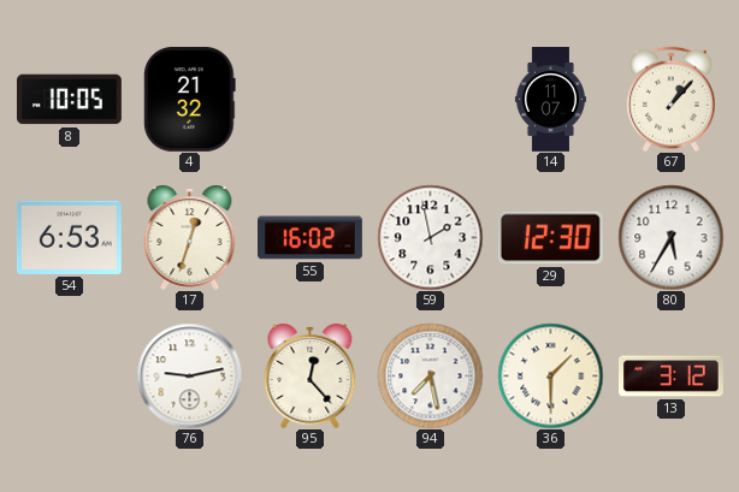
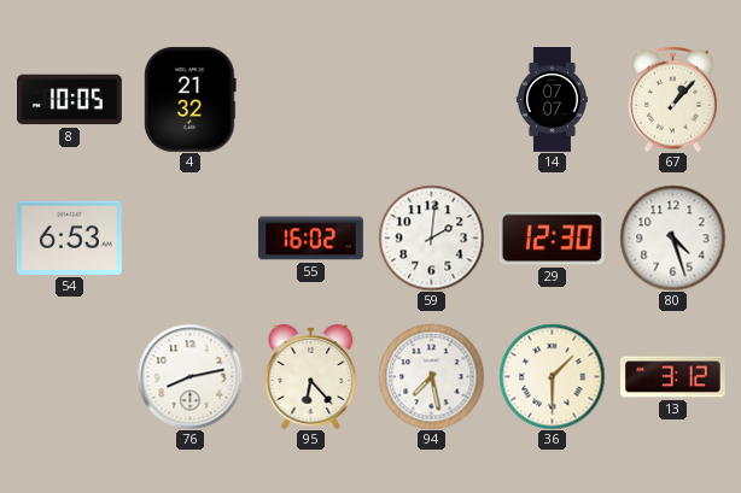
14: 11:07 -> 07:07
17: 12:33 -> none
59: 1:58 -> 2:01
80: 5:35 -> 4:27
76: 9:13 -> 8:13
95: 12:23 -> 6:23
